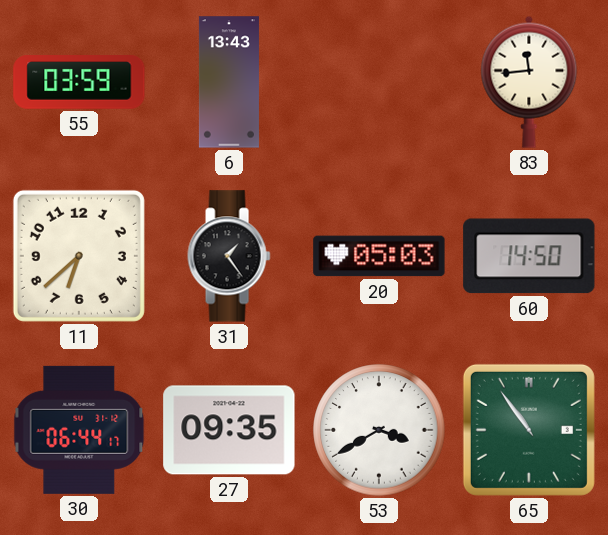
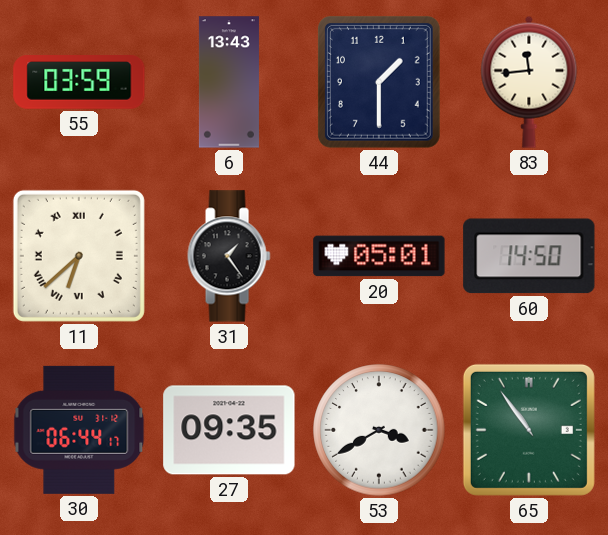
44: none -> 1:30
11 numerals: Arabic -> Roman
20: 05:03 -> 05:01
